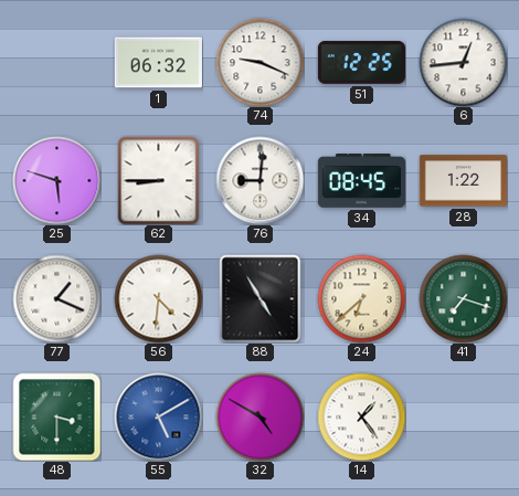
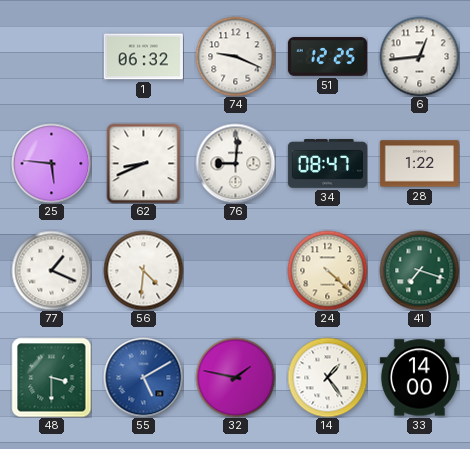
25: 5:48 -> 5:46
62: 8:45 -> 8:41
34: 08:45 -> 08:47
88: 4:55 -> none
24: 6:38 -> 4:22
32: 4:50 -> 1:47
33: none -> 14:00
